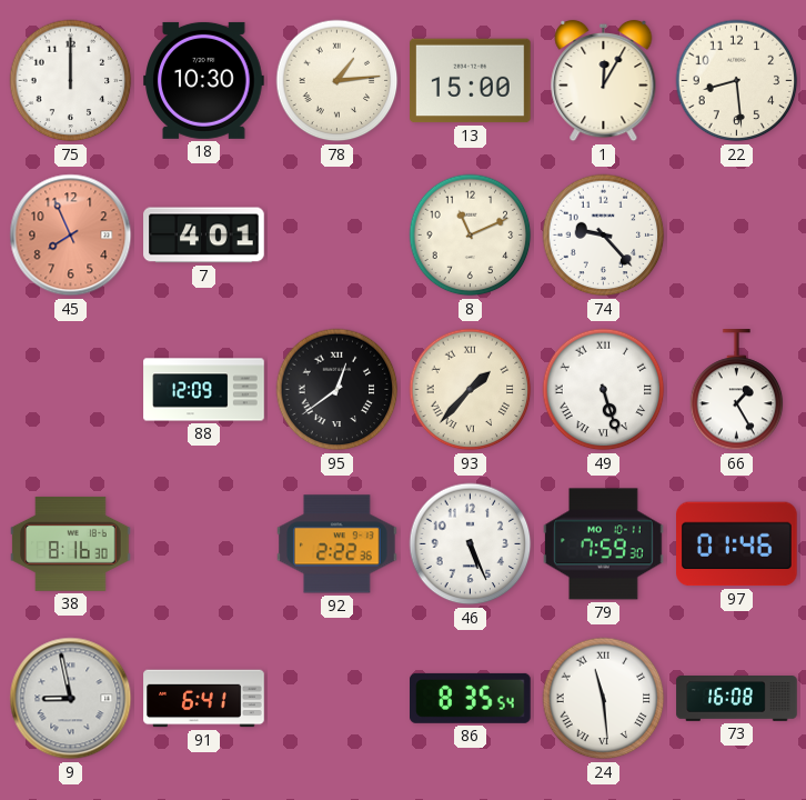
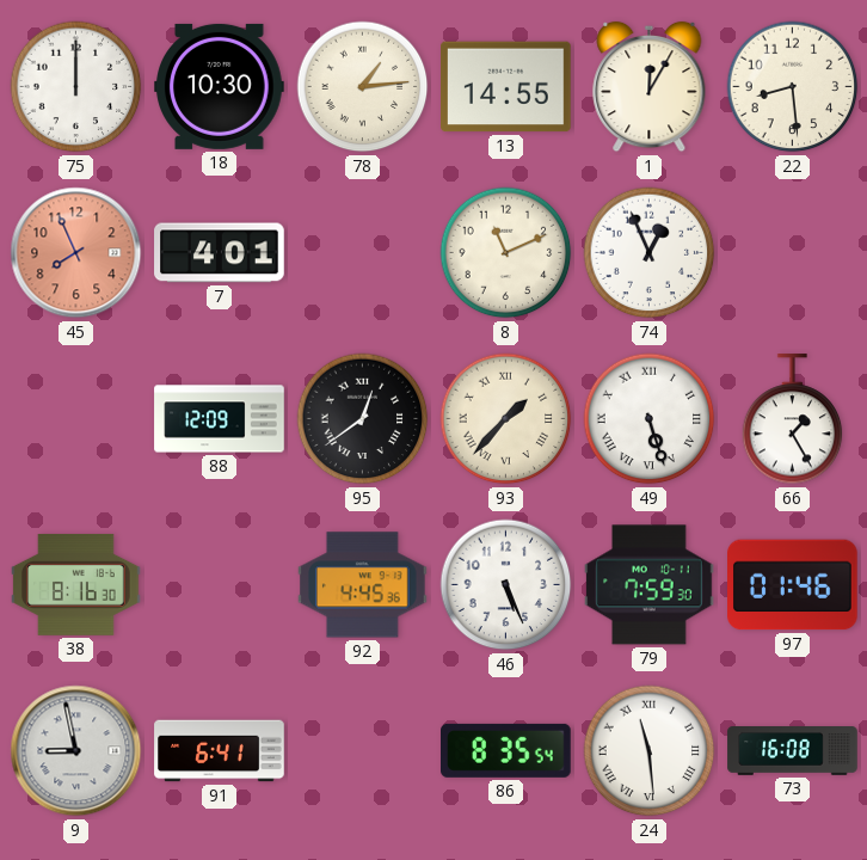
13: 15:00 -> 14:55
74: 9:23 -> 12:56
92: 2:22 -> 4:45
